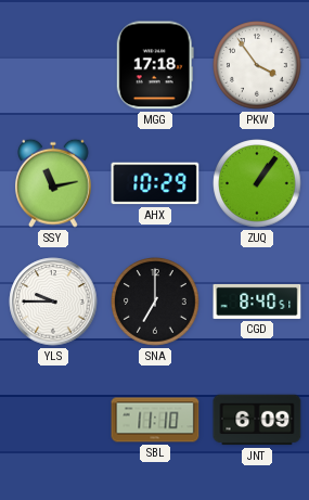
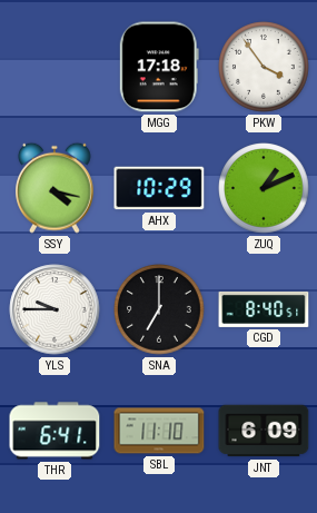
SSY: 11:13 -> 4:17
ZUQ: 1:06 -> 1:11
THR: none -> 6:41
